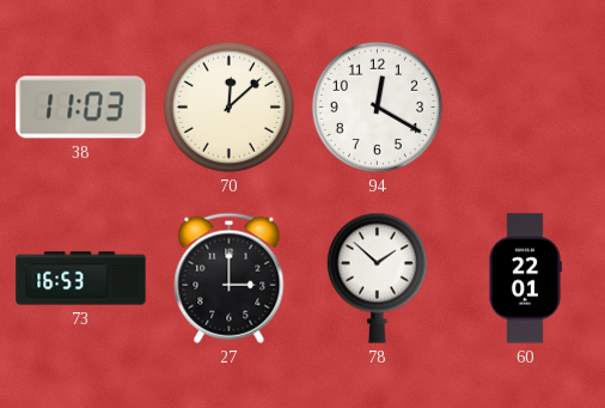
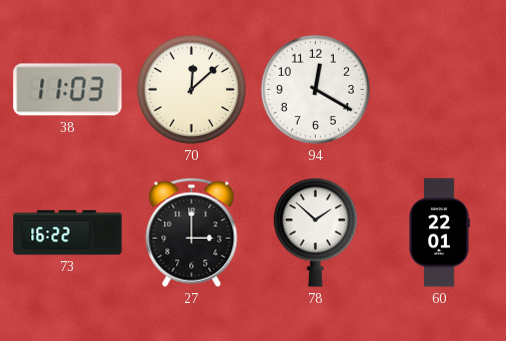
73: 16:53 -> 16:22
